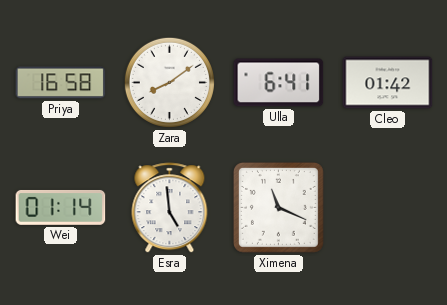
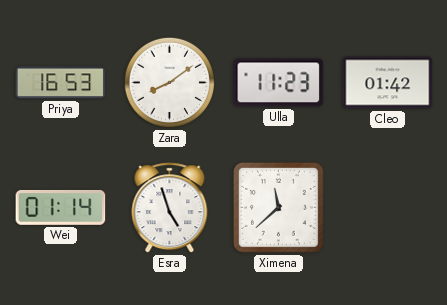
Priya: 16:58 -> 16:53
Ulla: 6:41 -> 11:23
Esra: 4:59 -> 4:57
Ximena: 11:19 -> 11:38
